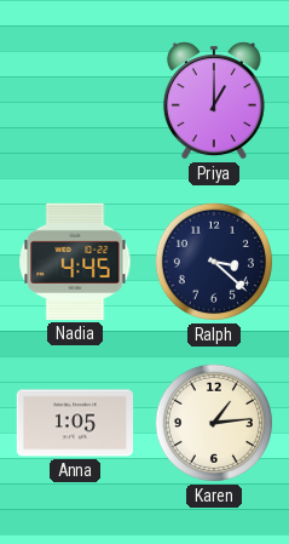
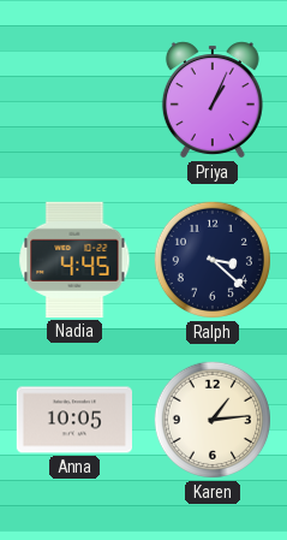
Priya: 1:00 -> 1:04
Anna: 1:05 -> 10:05
